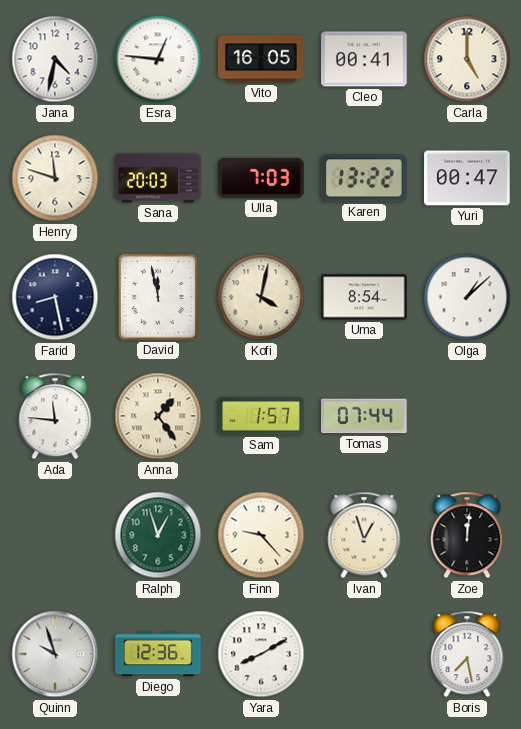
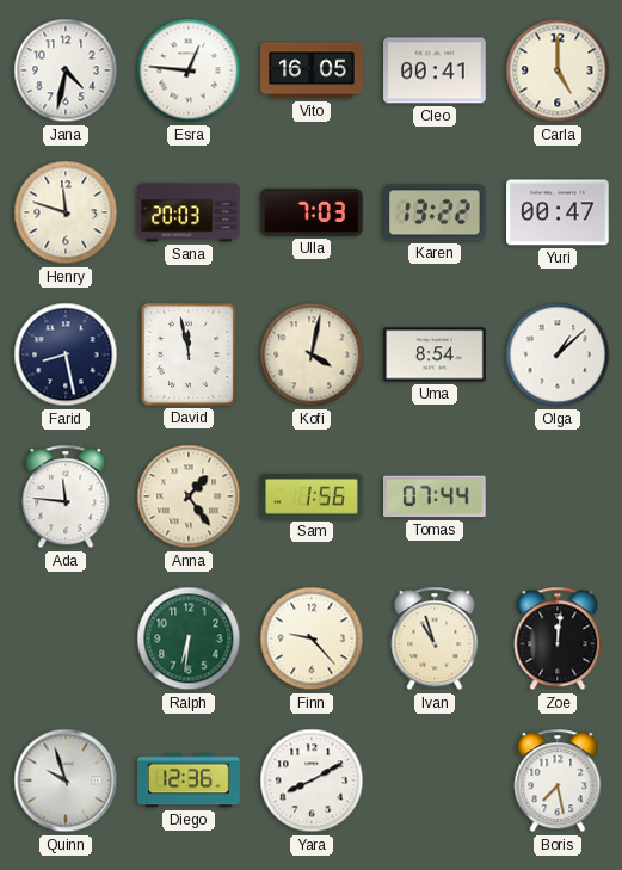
Sam: 1:57 -> 1:56
Ralph: 12:57 -> 6:31
Ivan: 12:57 -> 10:57
